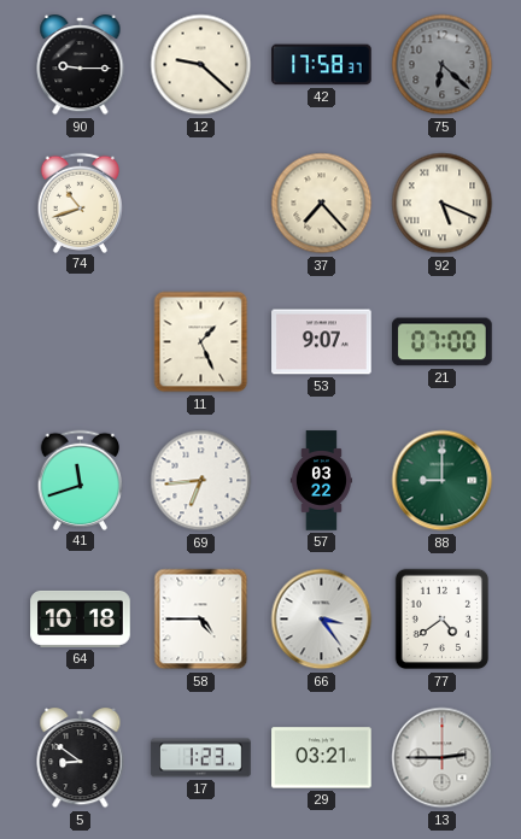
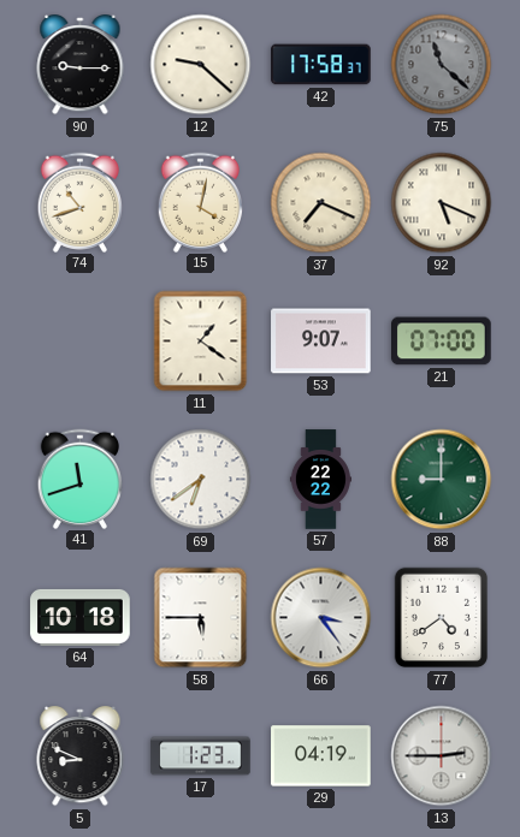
75: 6:22 -> 11:22
15: none -> 4:02
37: 7:23 -> 7:19
11: 1:26 -> 1:21
69: 6:44 -> 6:39
57: 03:22 -> 22:22
58: 4:45 -> 5:45
5: 8:51 -> 8:49
29: 03:21 -> 04:19
